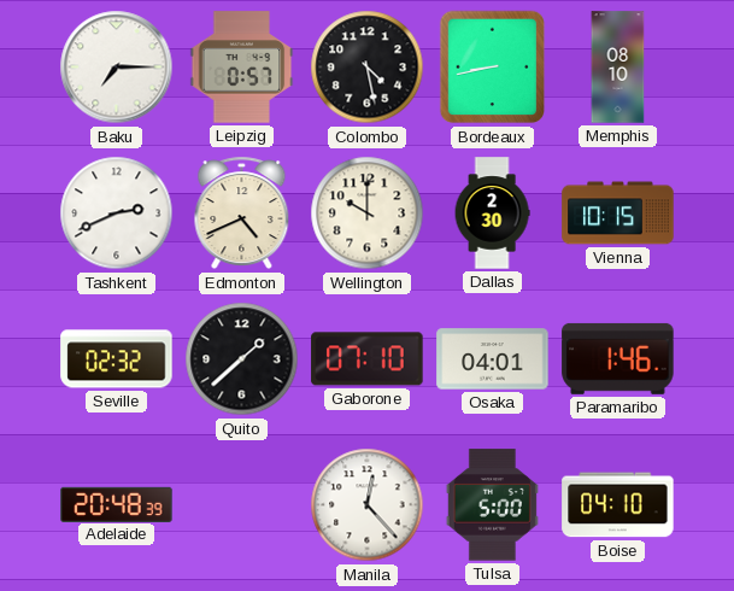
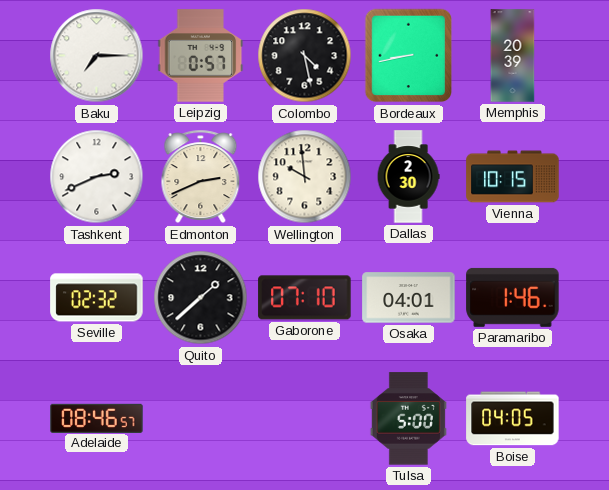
Memphis: 08:10 -> 20:39
Edmonton: 4:41 -> 2:41
Wellington: 10:00 -> 9:59
Adelaide: 20:48 -> 08:46
Manila: 12:23 -> none
Boise: 04:10 -> 04:05
